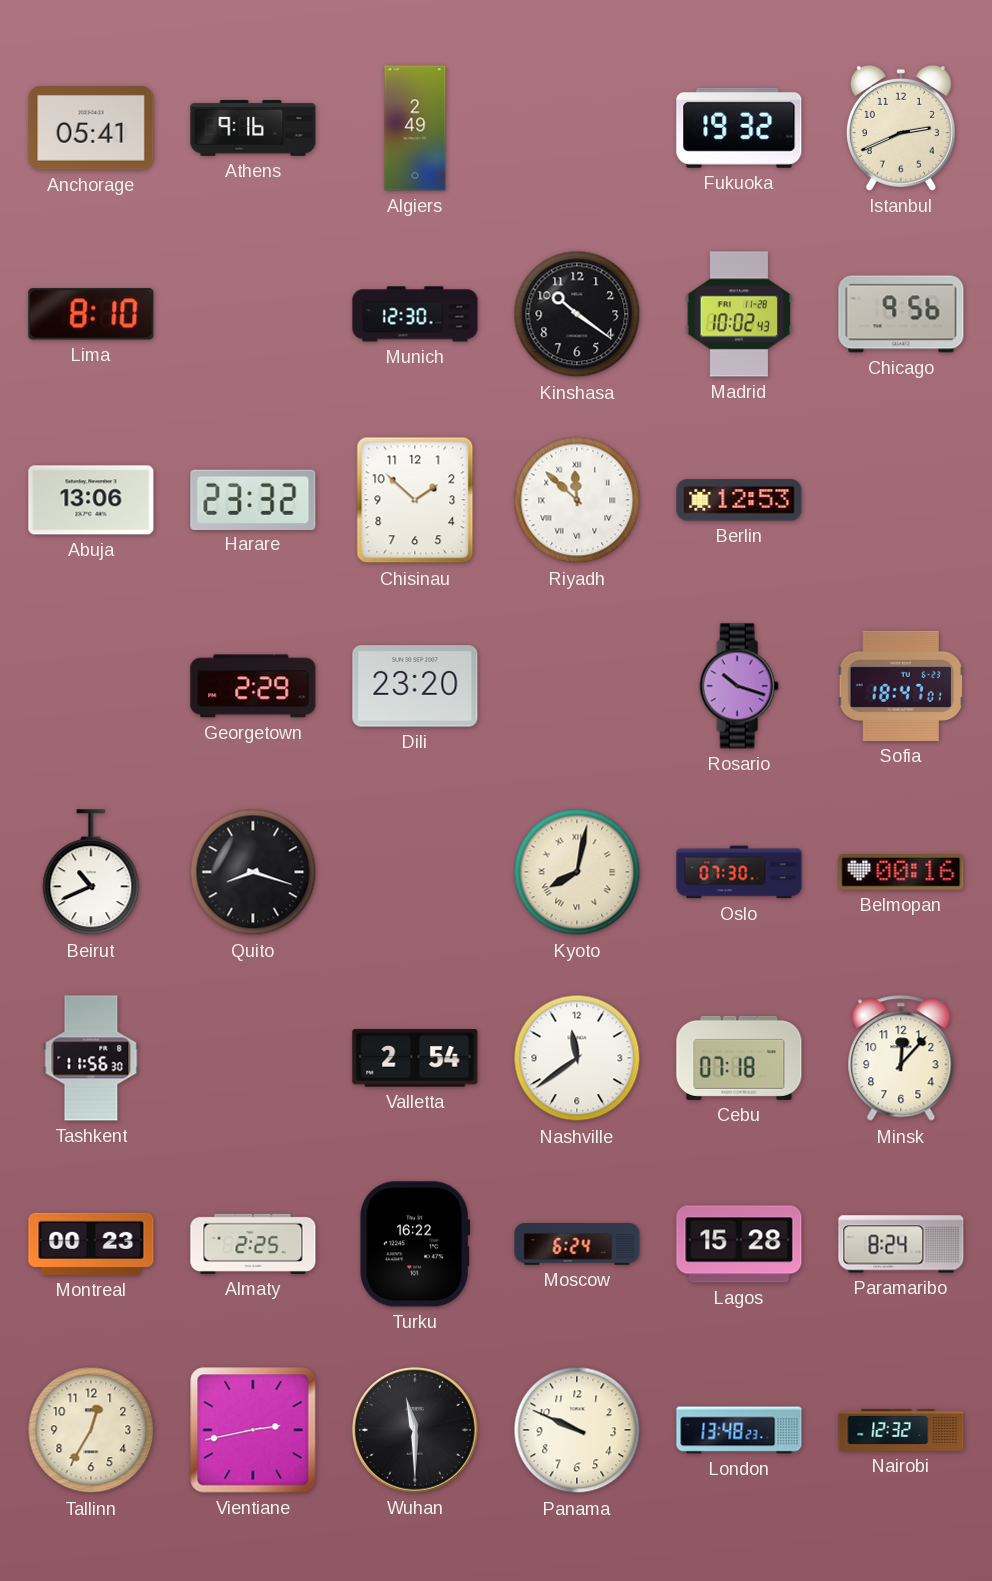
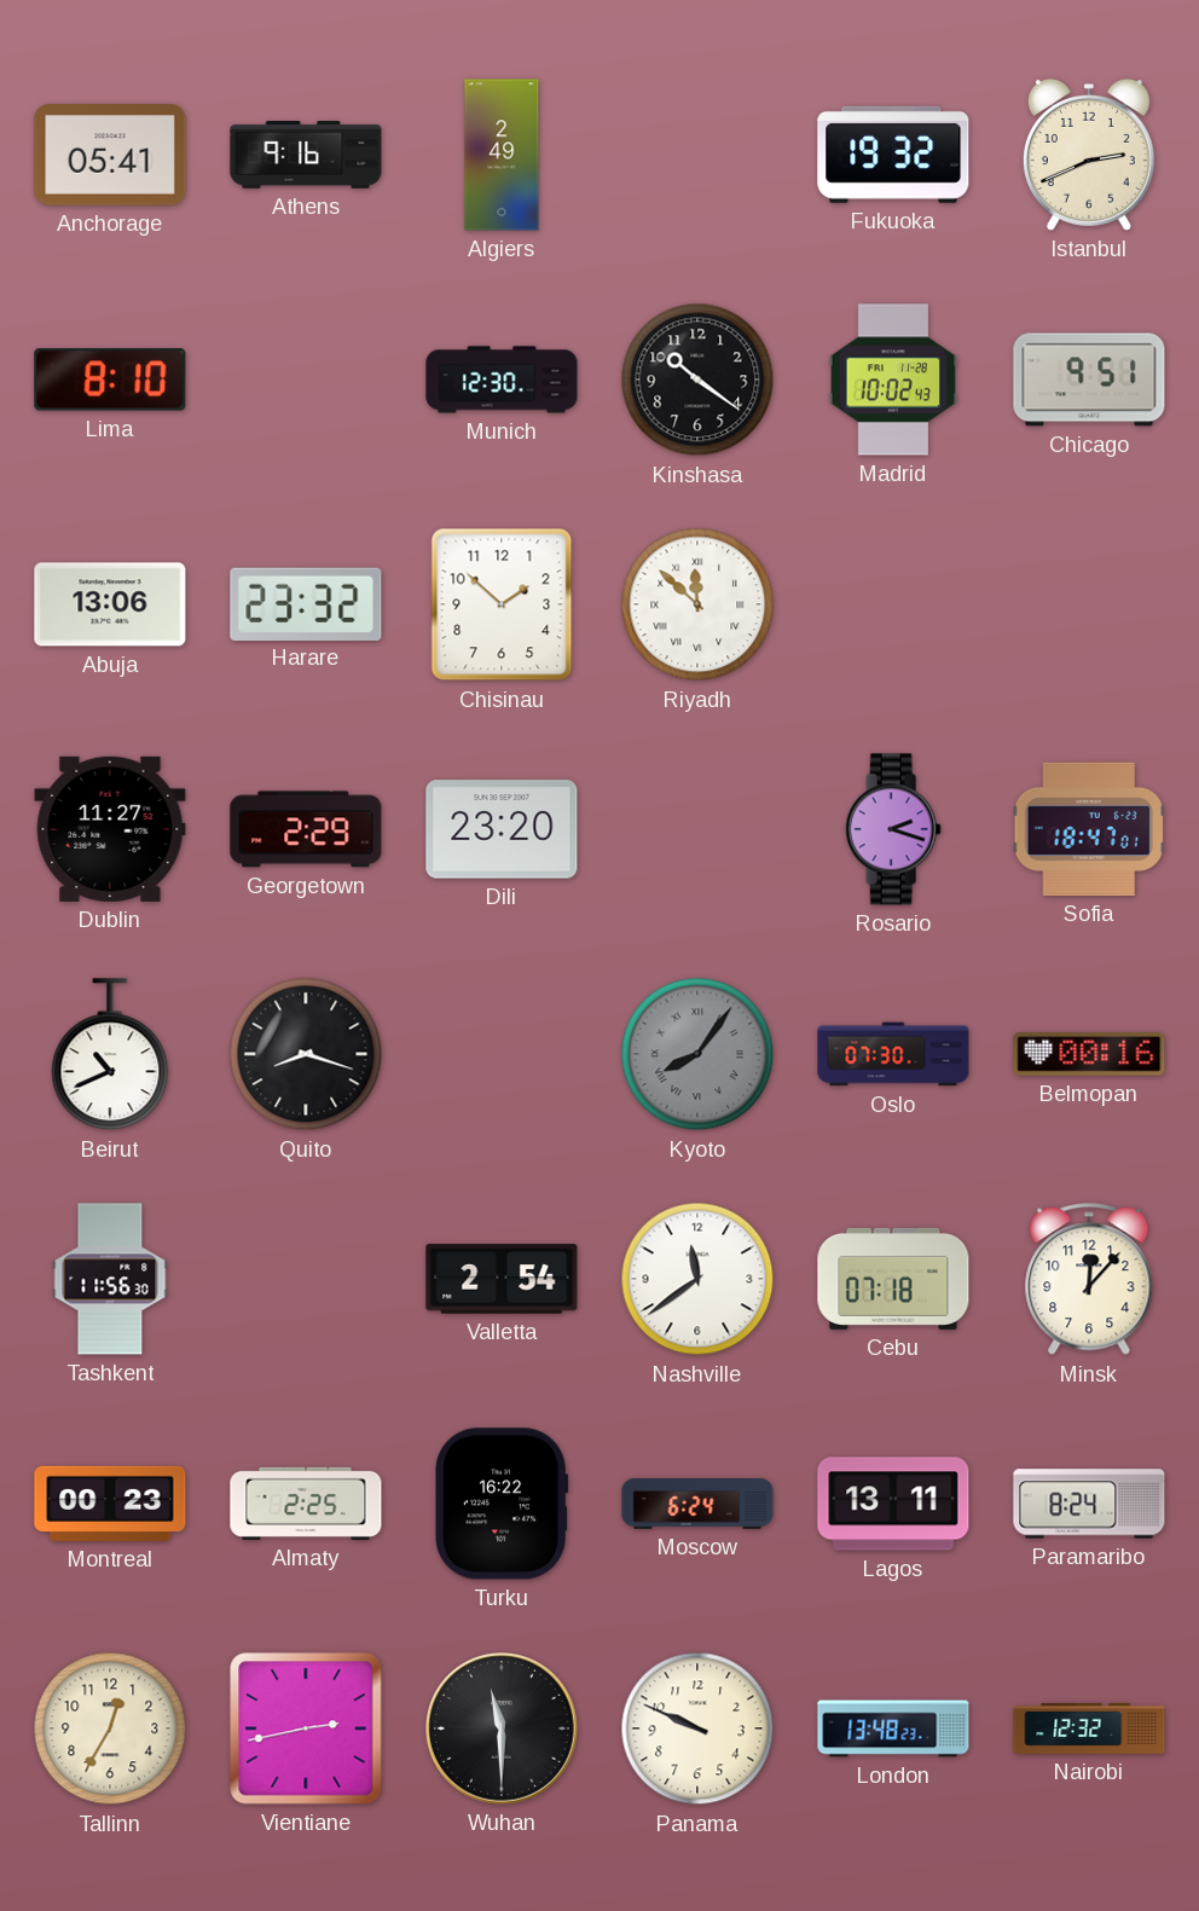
Chicago: 9:56 -> 9:51
Berlin: 12:53 -> none
Dublin: none -> 11:27
Rosario: 10:18 -> 2:18
Kyoto: 8:02 -> 8:06
Kyoto dial: cream -> grey
Lagos: 15:28 -> 13:11
